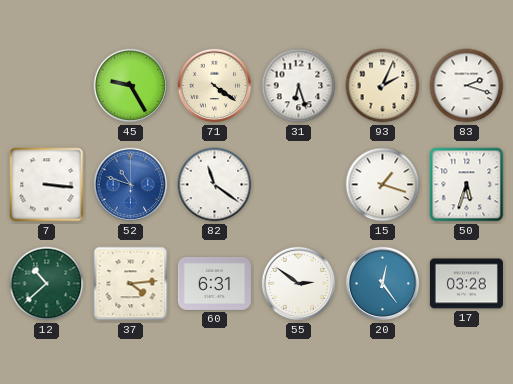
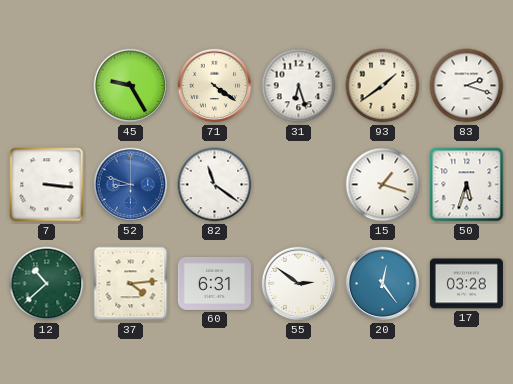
93: 2:04 -> 1:39
52: 10:48 -> 8:48
